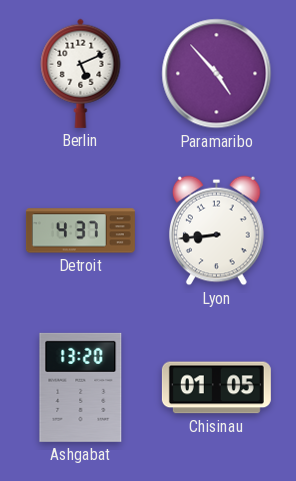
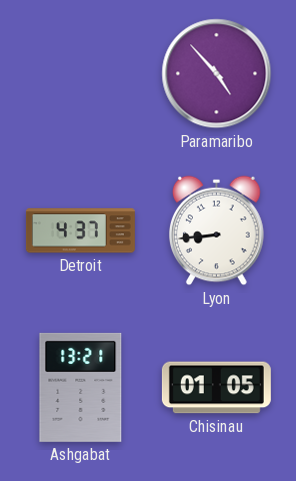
Berlin: 5:11 -> none
Ashgabat: 13:20 -> 13:21
